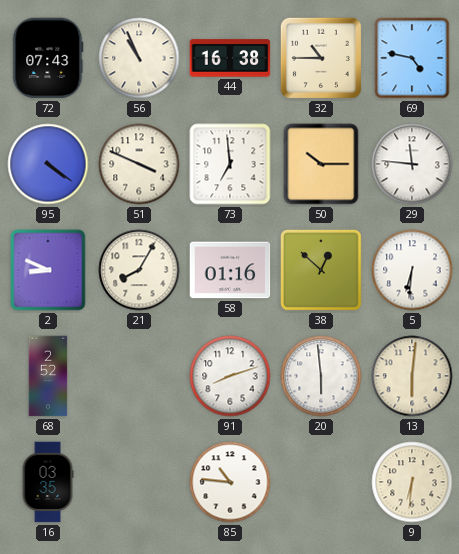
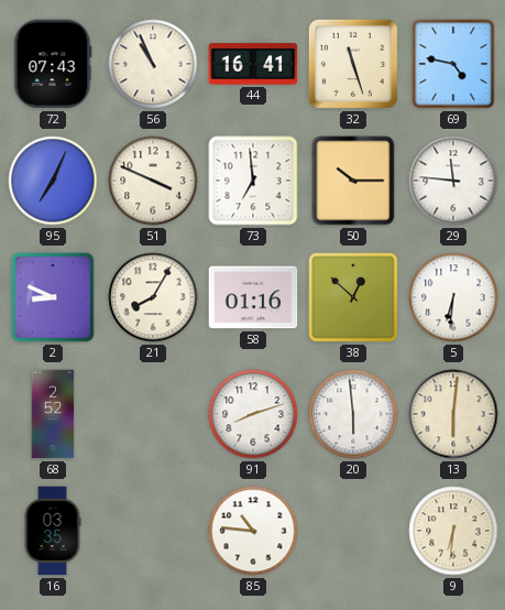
44: 16:38 -> 16:41
32: 10:45 -> 11:27
95: 4:21 -> 7:04
